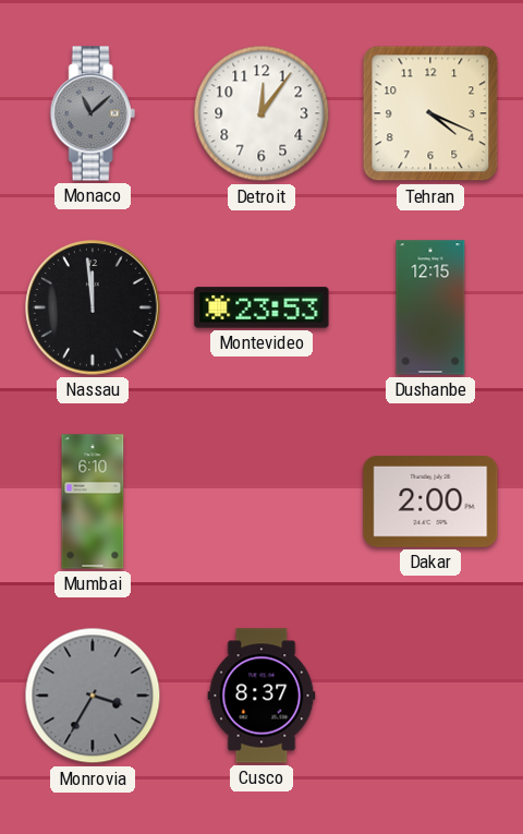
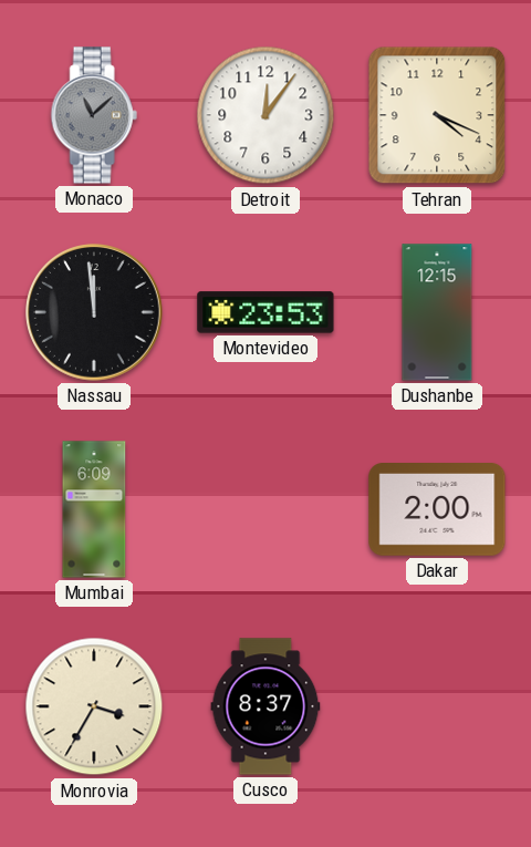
Mumbai: 6:10 -> 6:09
Monrovia dial: grey -> cream
